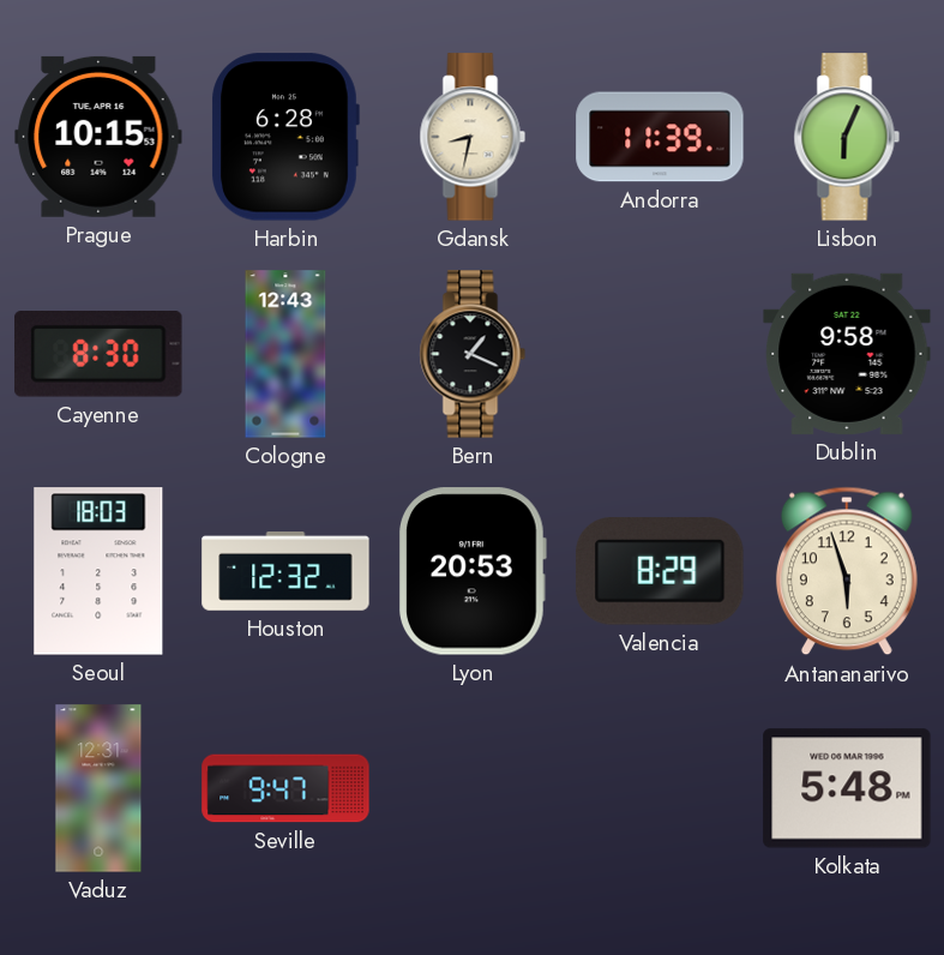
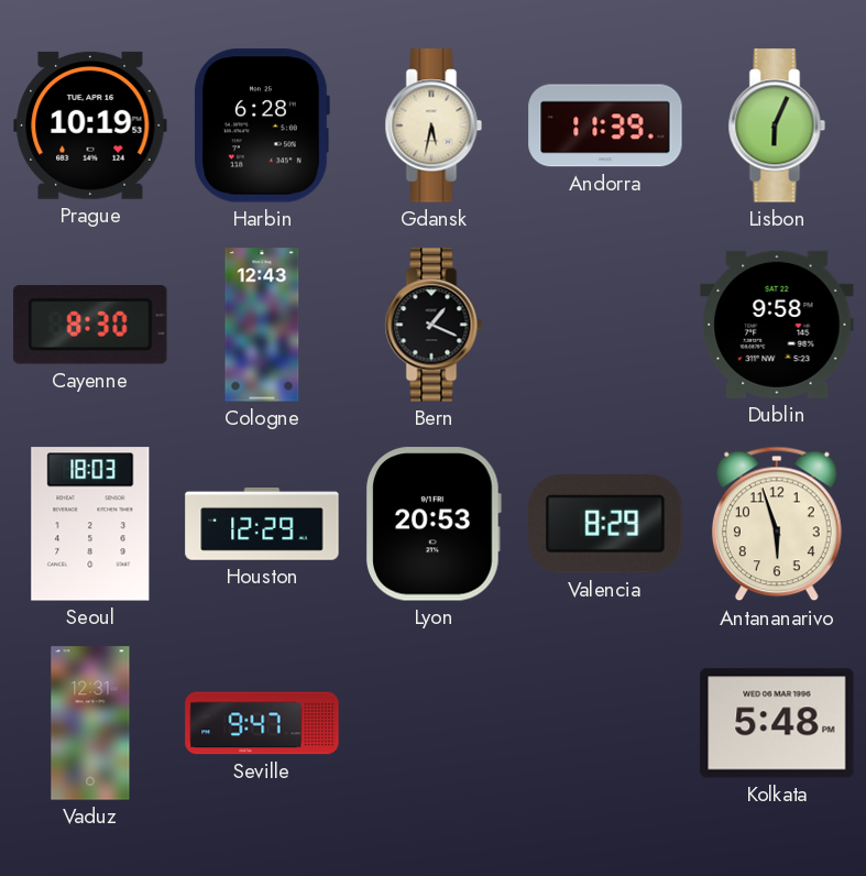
Prague: 10:15 -> 10:19
Gdansk: 8:32 -> 5:32
Houston: 12:32 -> 12:29
